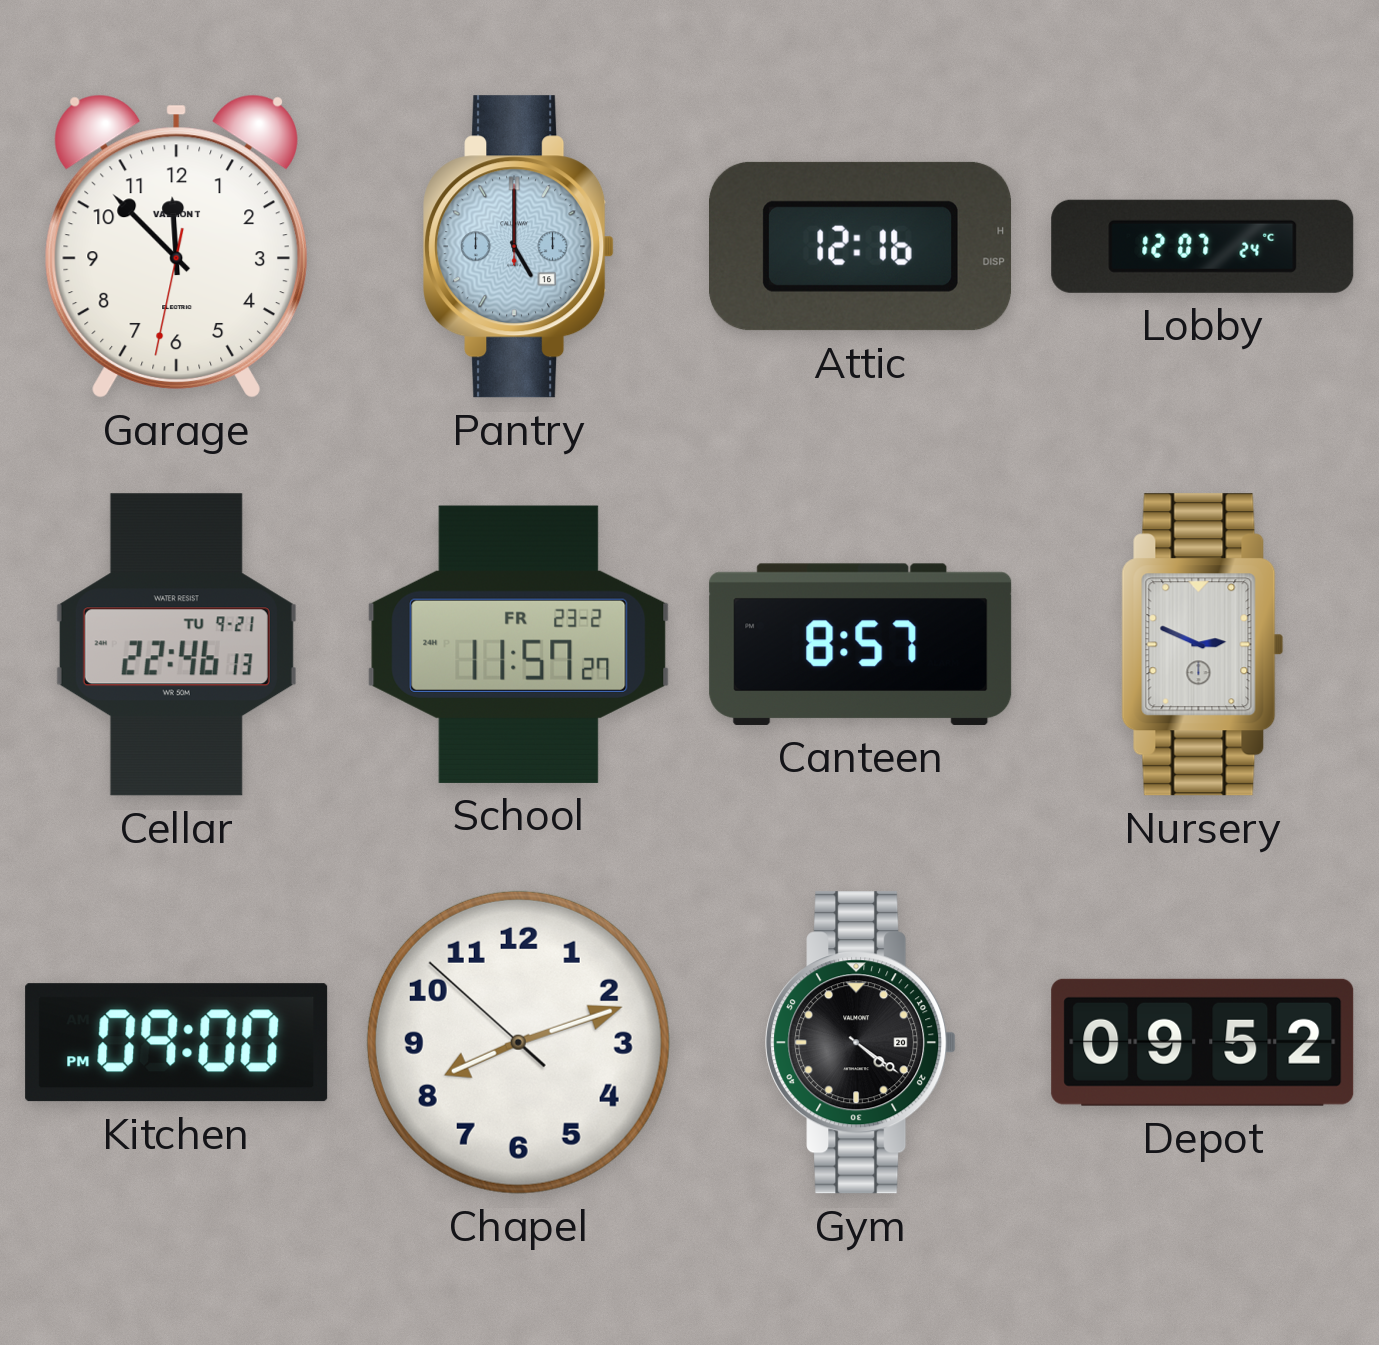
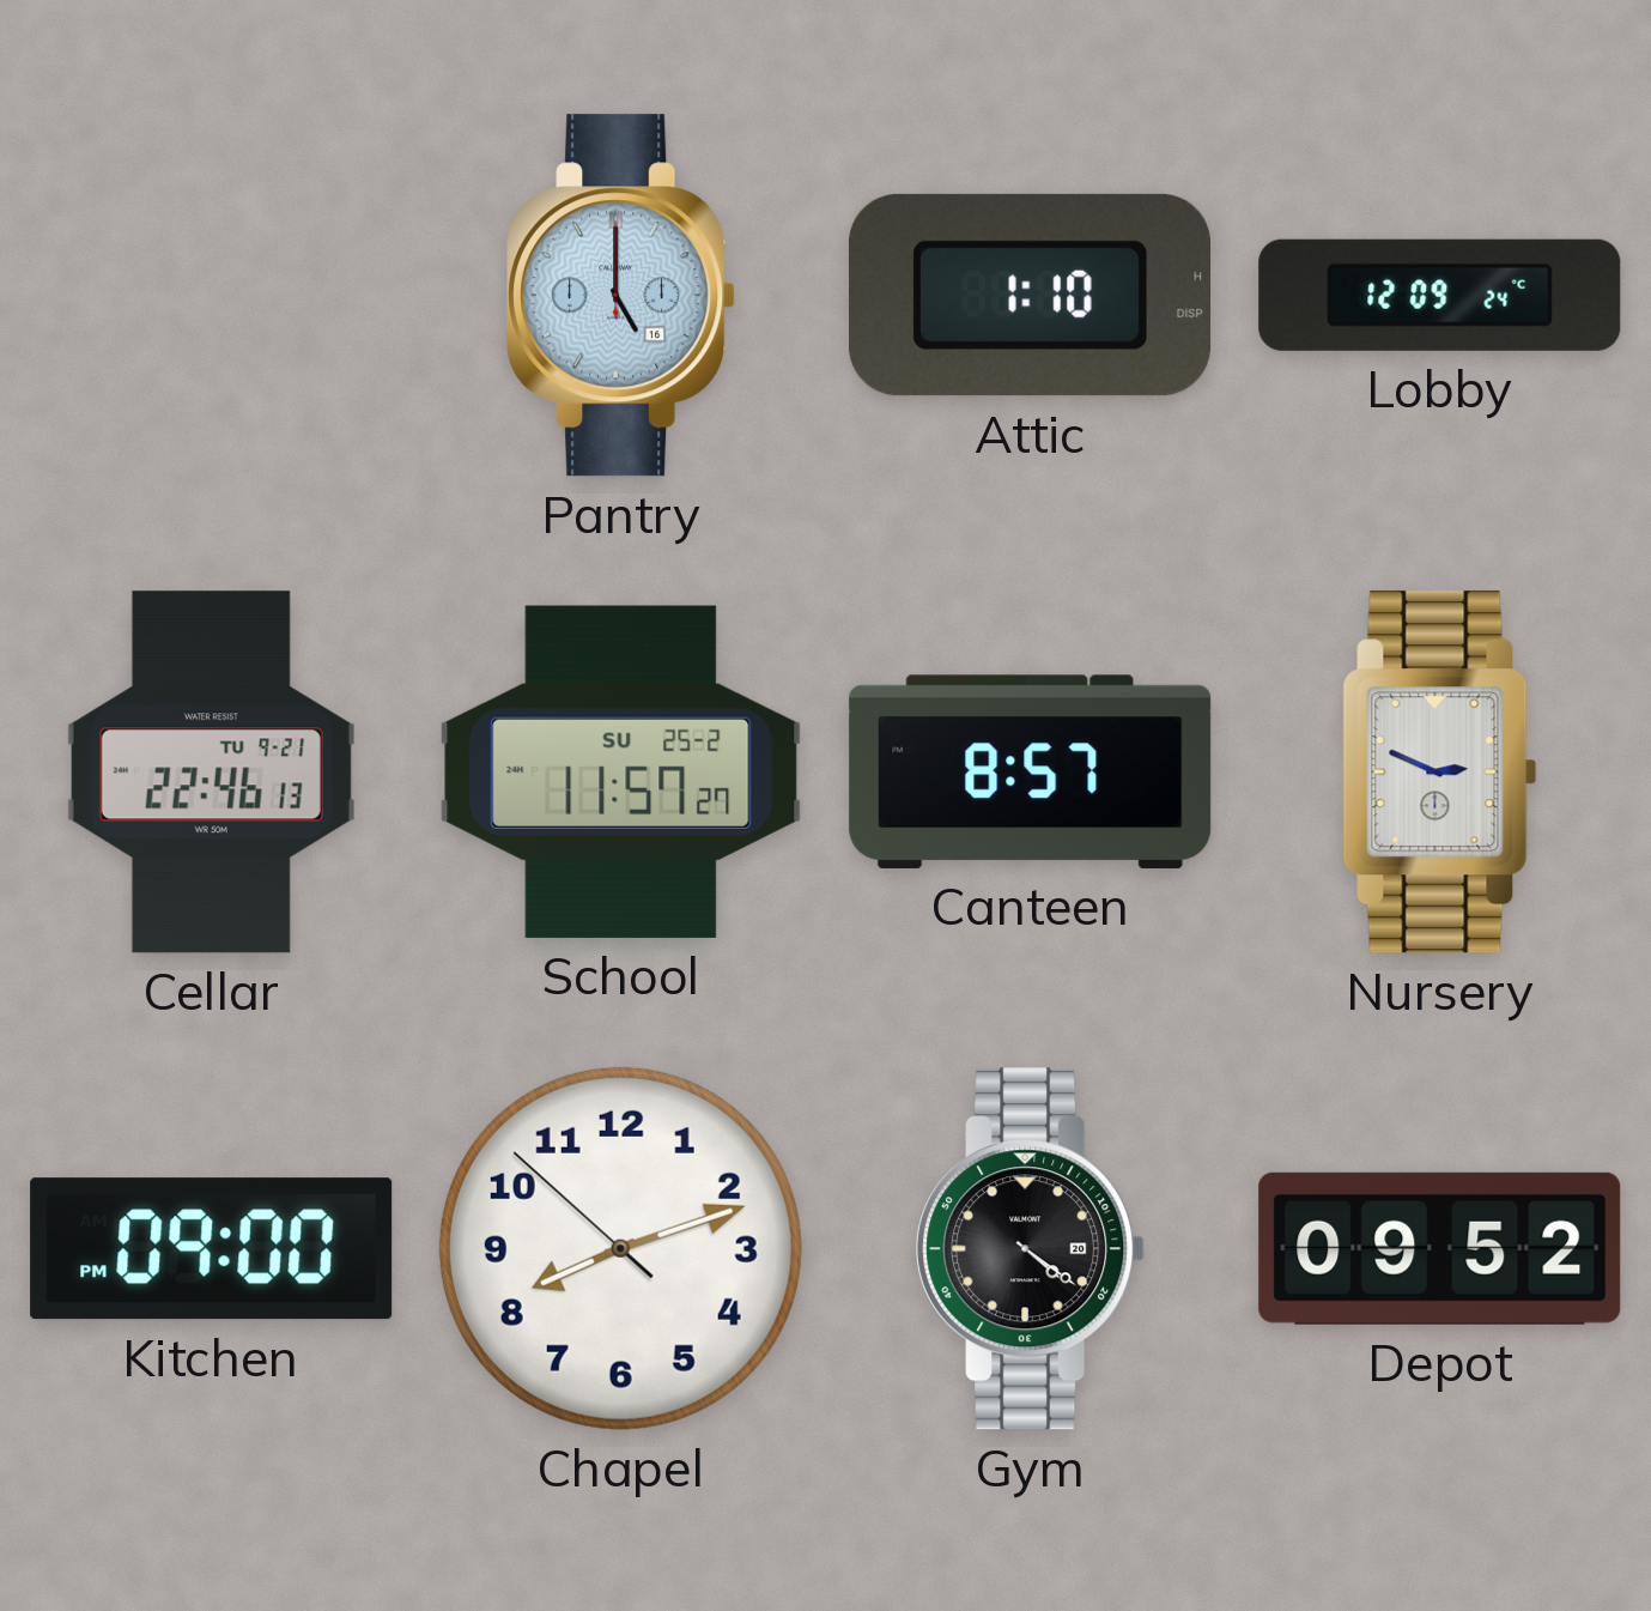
Garage: 11:52 -> none
Attic: 12:16 -> 1:10
Lobby: 12:07 -> 12:09
School date: FR 23-2 -> SU 25-2
